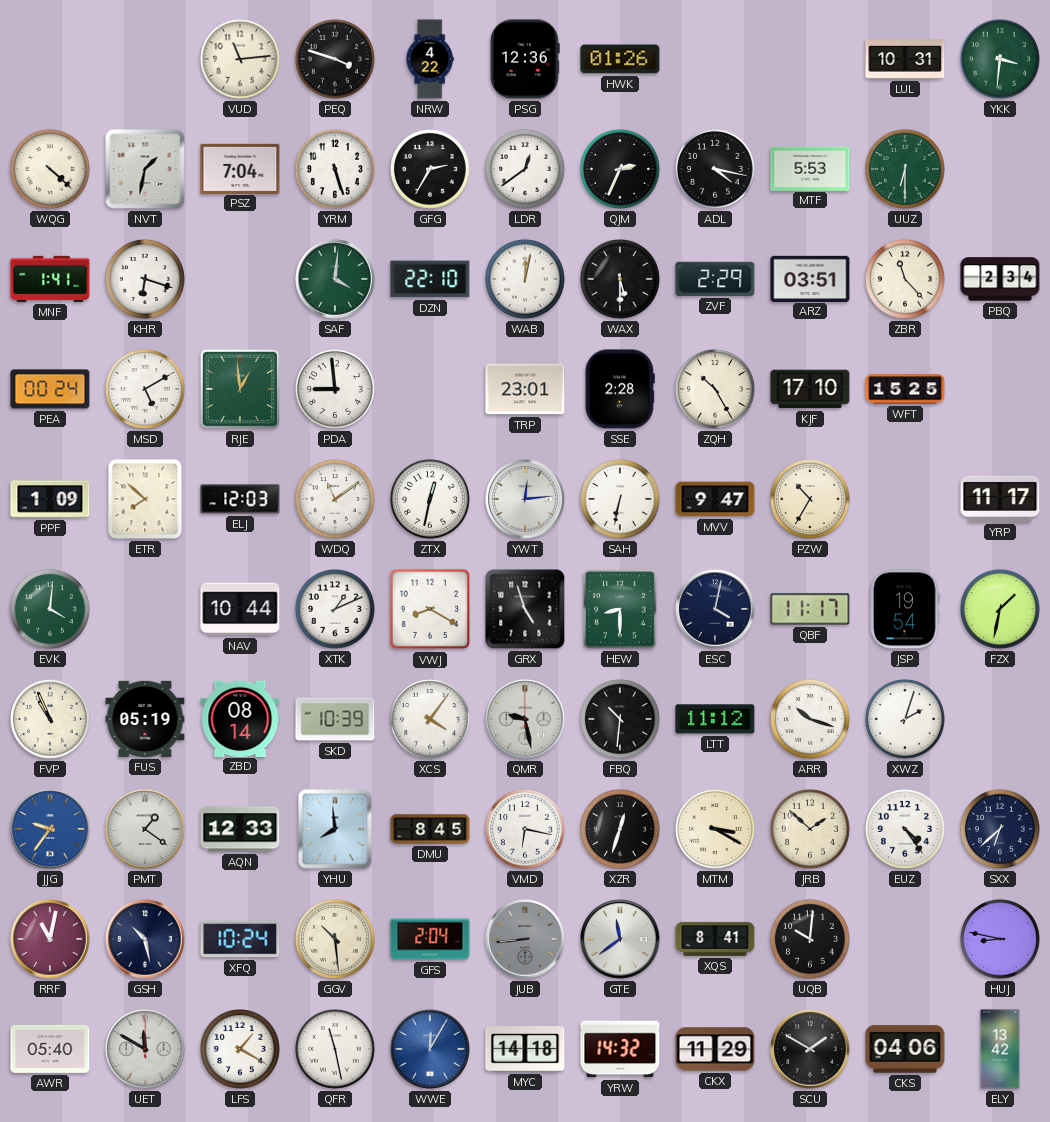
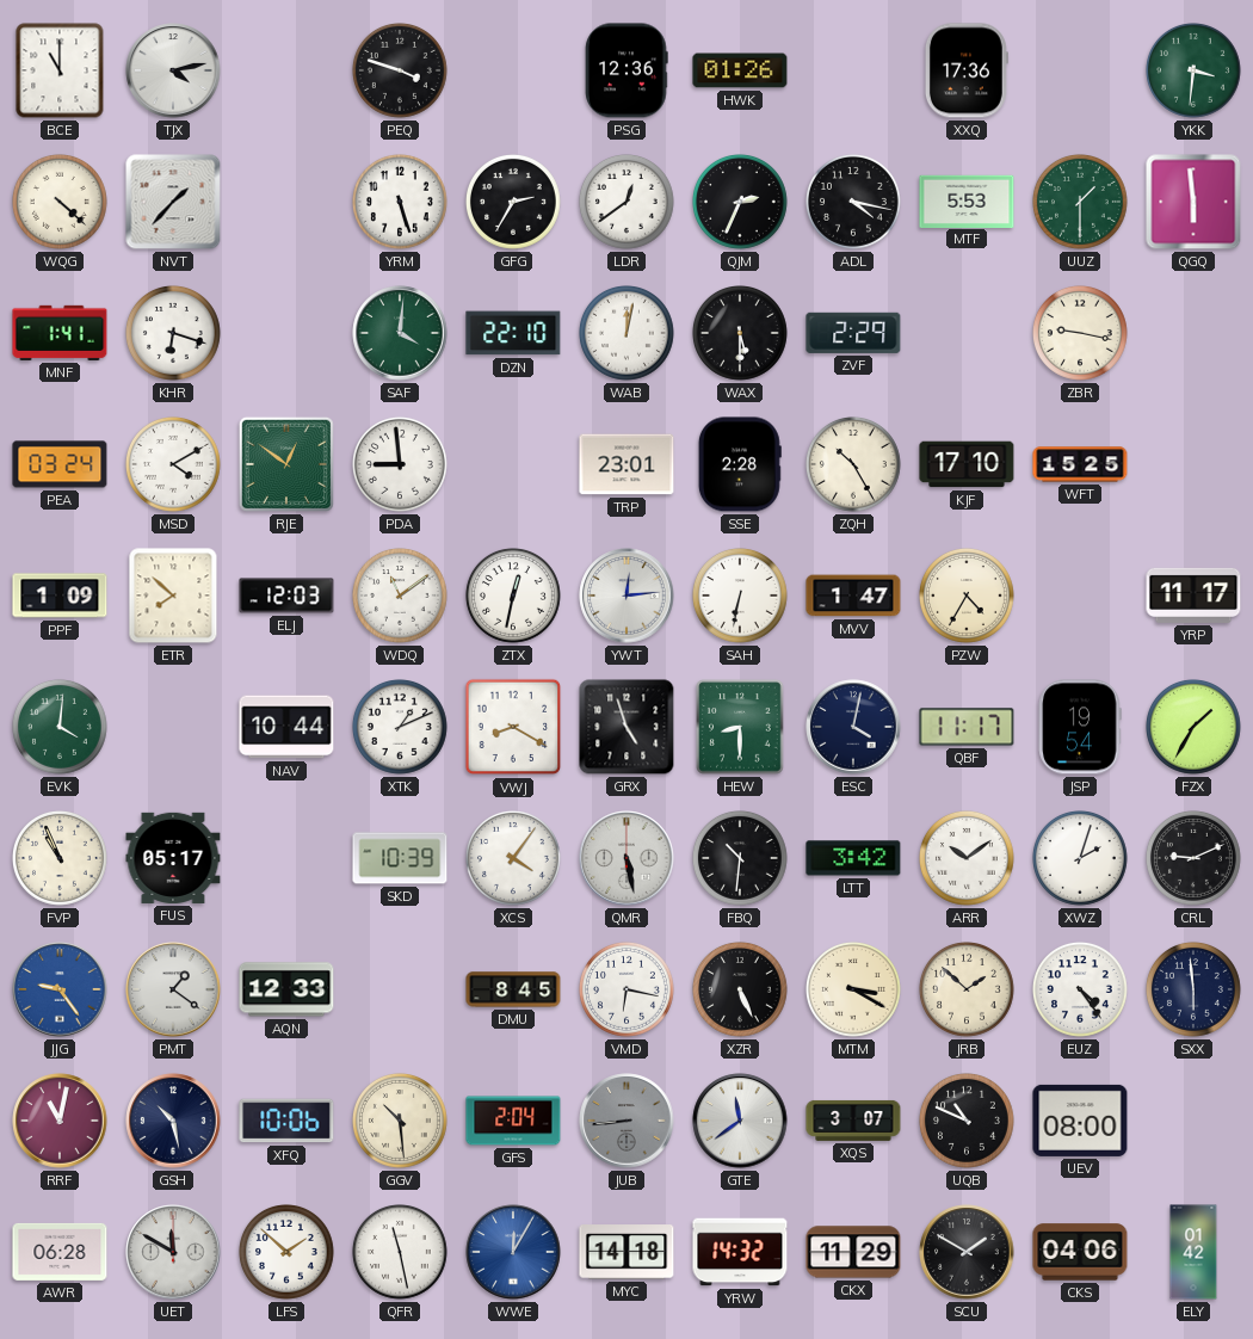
BCE: none -> 11:00
TJX: none -> 4:13
VUD: 11:14 -> none
NRW: 4:22 -> none
XXQ: none -> 17:36
LUL: 10:31 -> none
NVT: 1:32 -> 1:37
PSZ: 7:04 -> none
UUZ: 6:30 -> 1:30
QGQ: none -> 5:59
ARZ: 03:51 -> none
ZBR: 11:23 -> 9:17
PBQ: 2:34 -> none
PEA: 00:24 -> 03:24
MSD: 5:10 -> 4:10
RJE: 12:59 -> 12:51
MVV: 9:47 -> 1:47
PZW: 10:35 -> 4:35
FZX: 1:32 -> 1:35
FUS: 05:19 -> 05:17
ZBD: 08:14 -> none
QMR: 9:28 -> 5:28
LTT: 11:12 -> 3:42
ARR: 10:18 -> 10:09
CRL: none -> 9:11
JJG: 9:36 -> 9:24
YHU: 7:59 -> none
XZR: 12:33 -> 5:26
SXX: 6:38 -> 5:59
XFQ: 10:24 -> 10:06
XQS: 8:41 -> 3:07
UQB: 10:01 -> 10:49
UEV: none -> 08:00
HUJ: 8:47 -> none
AWR: 05:40 -> 06:28
LFS: 1:20 -> 1:52
ELY: 13:42 -> 01:42
